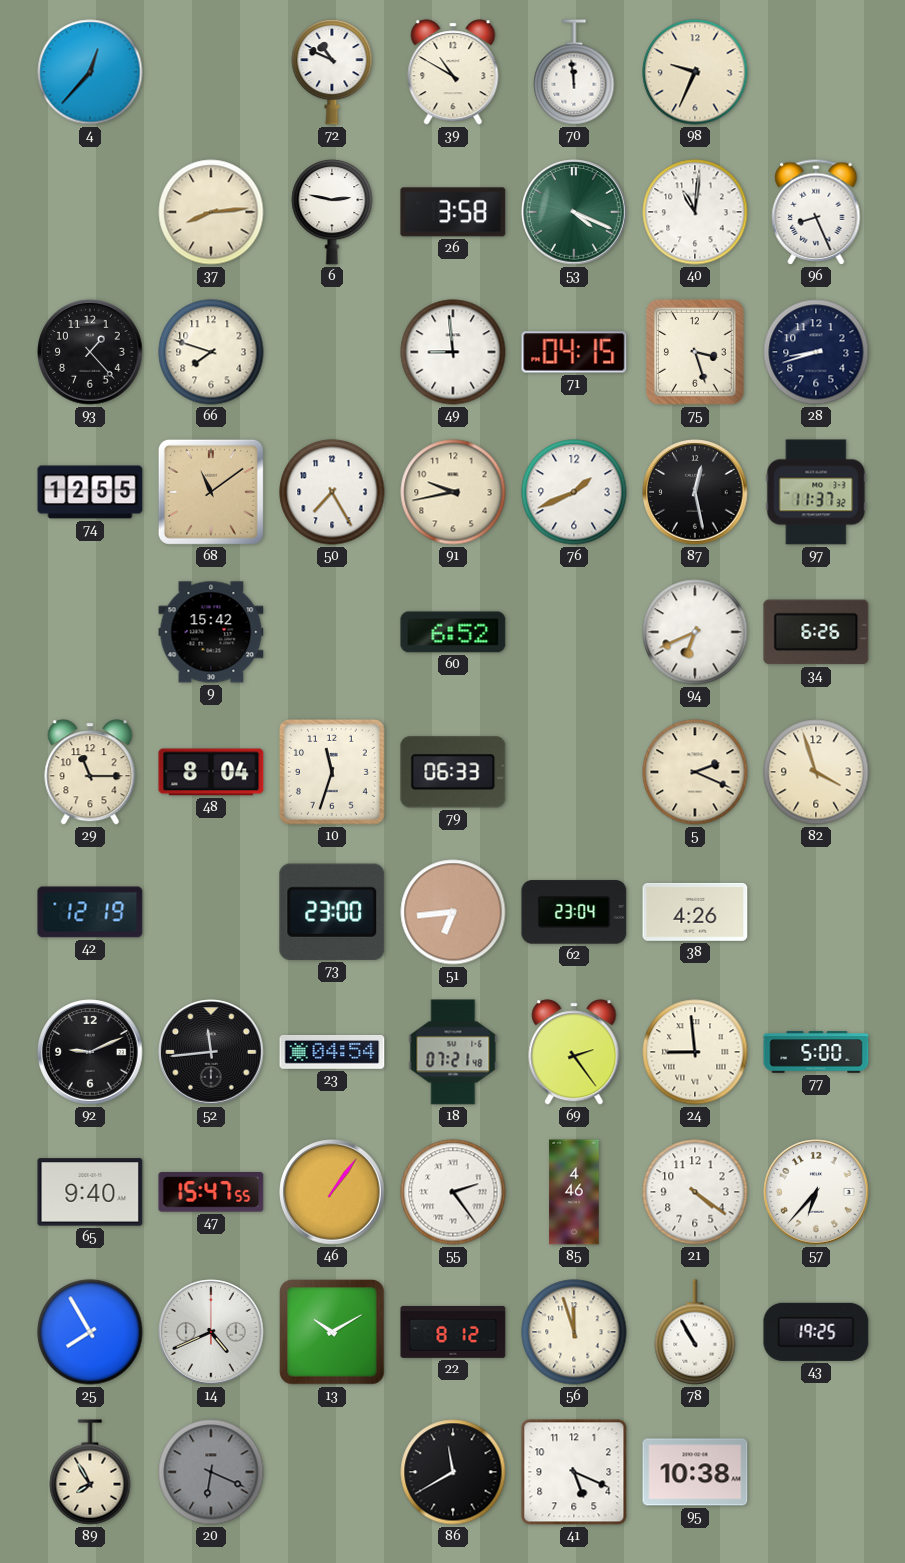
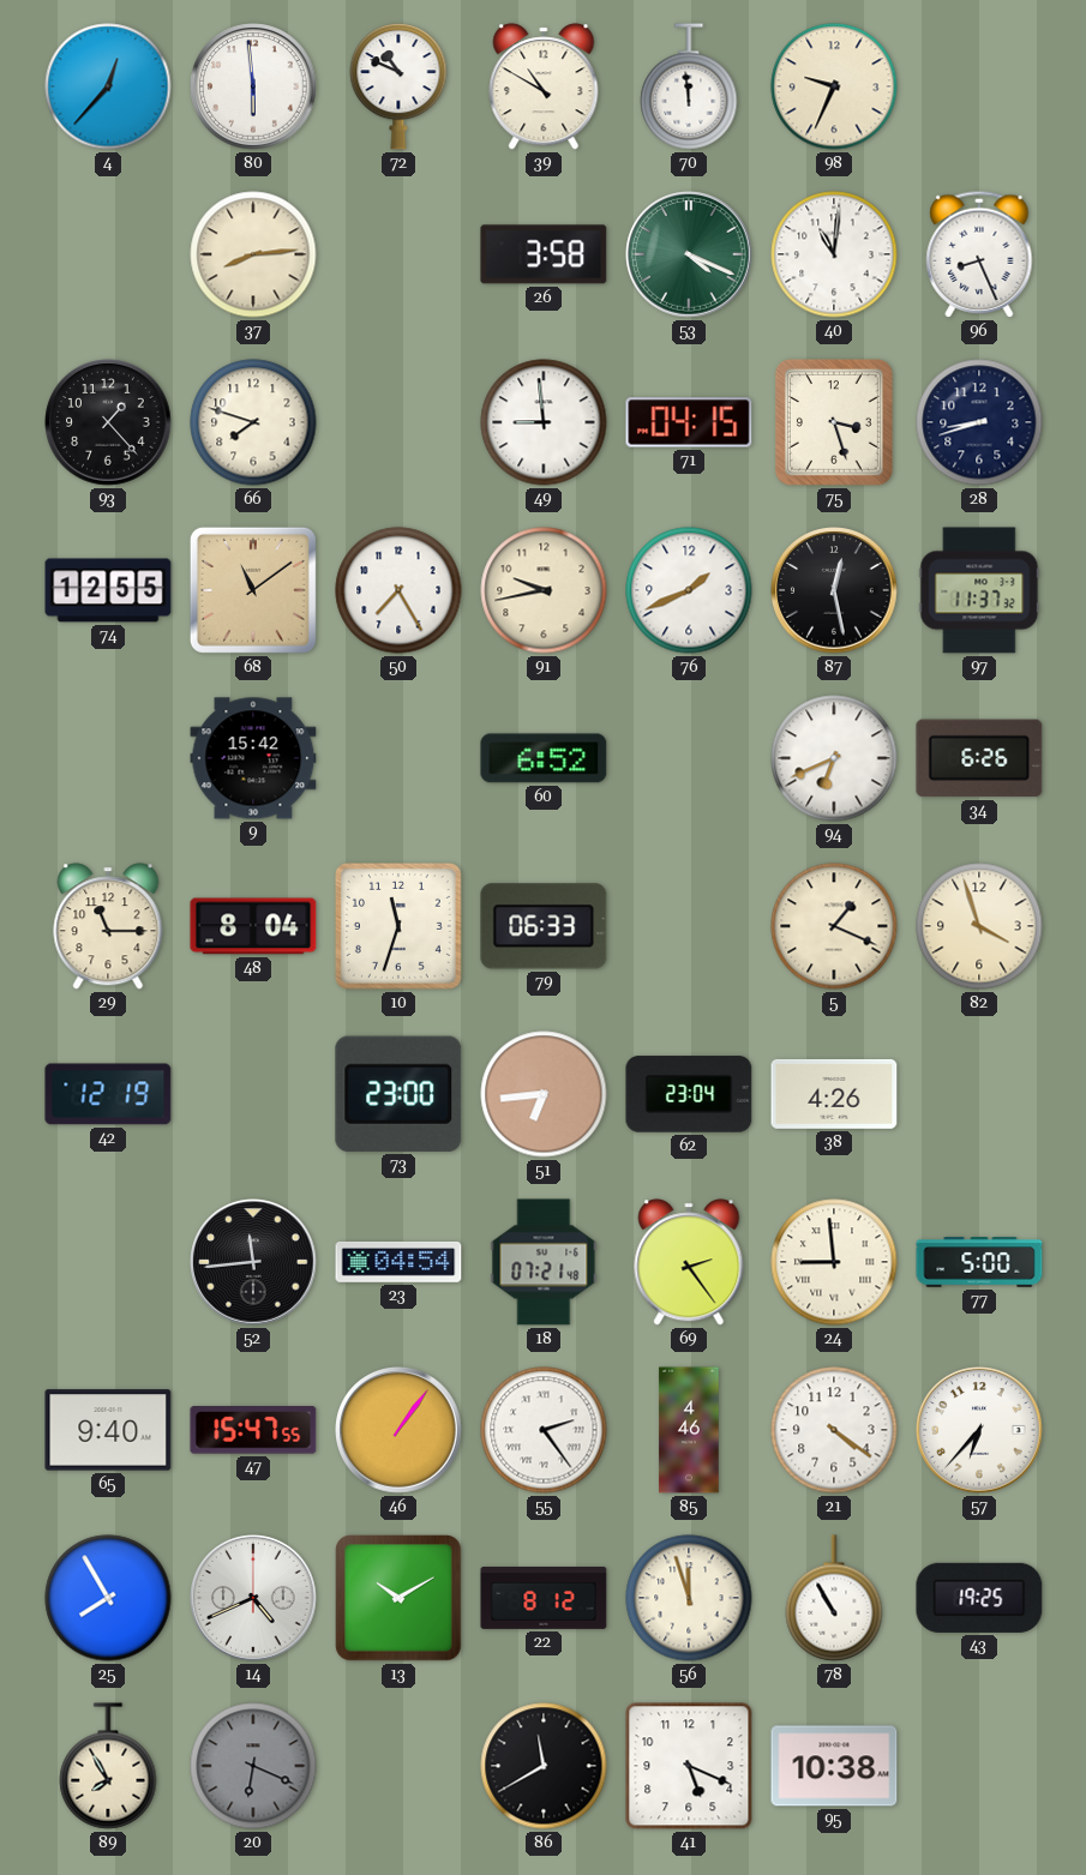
80: none -> 5:59
6: 2:47 -> none
5: 2:19 -> 1:19
92: 9:11 -> none
